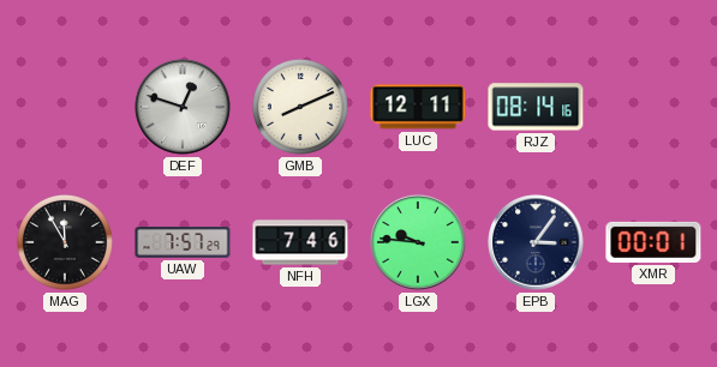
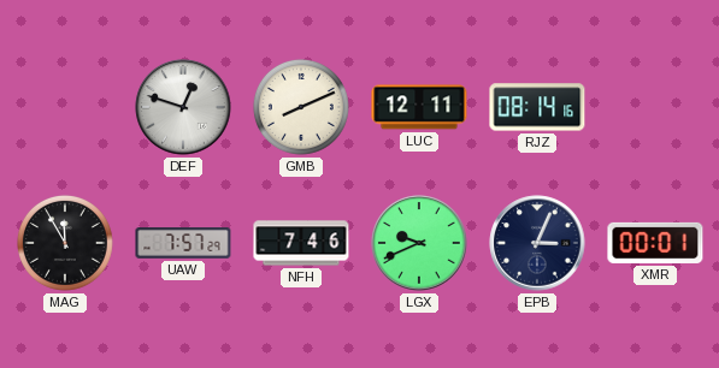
LGX: 9:46 -> 9:41
EPB: 3:06 -> 3:04
